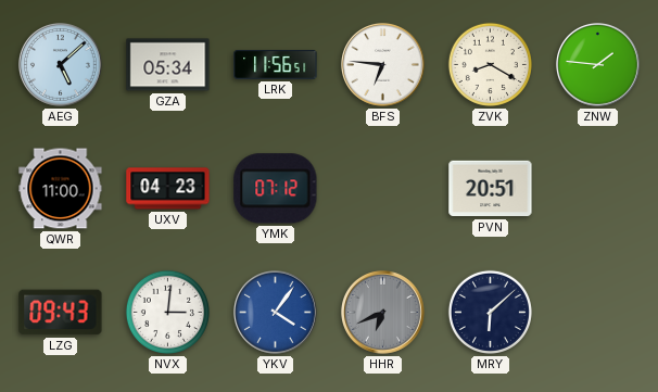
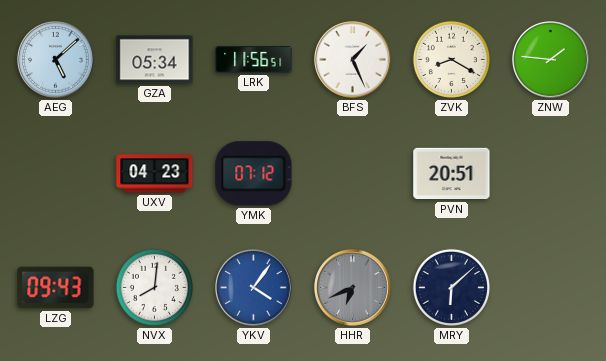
BFS: 6:46 -> 1:26
QWR: 11:00 -> none
NVX: 3:01 -> 8:01
